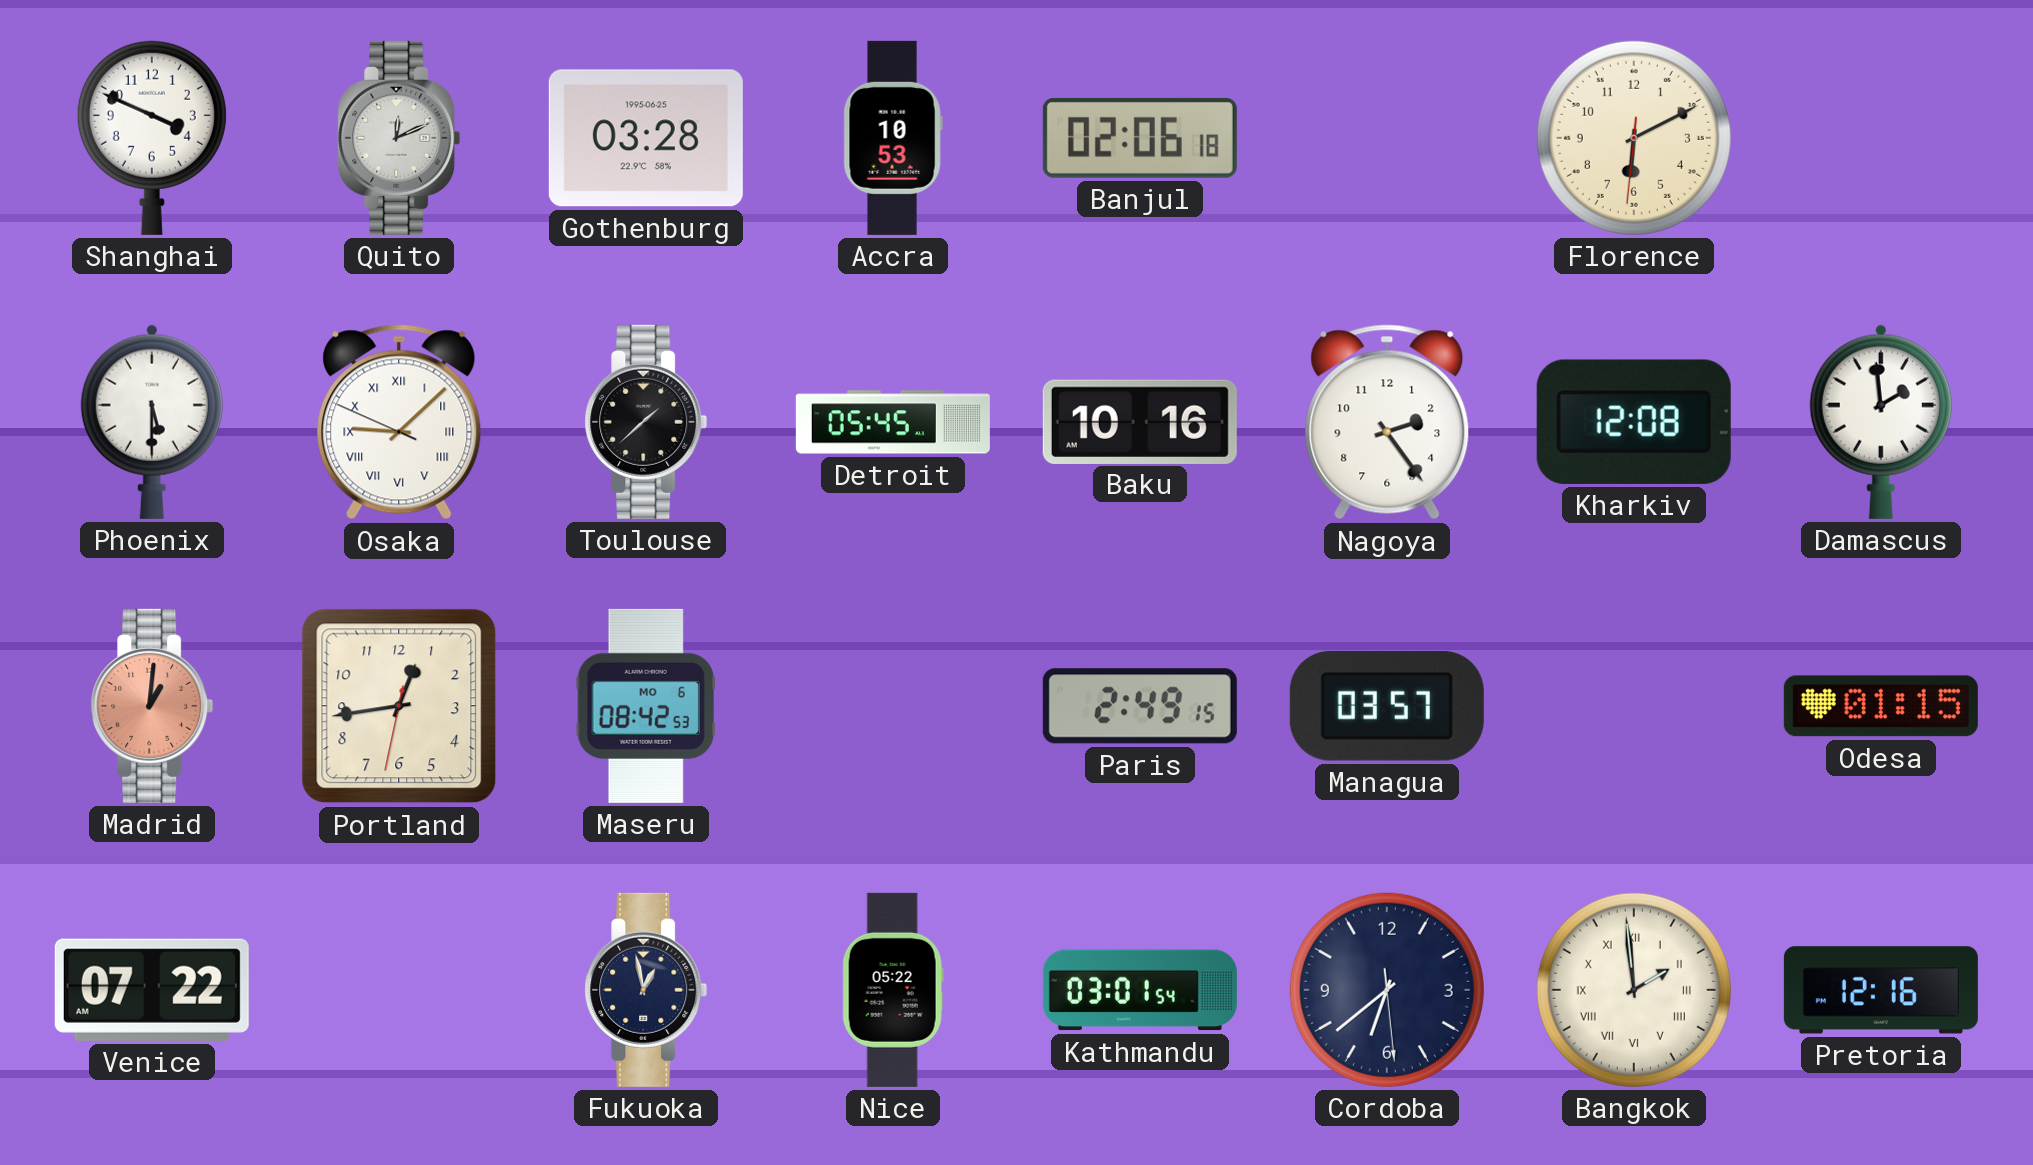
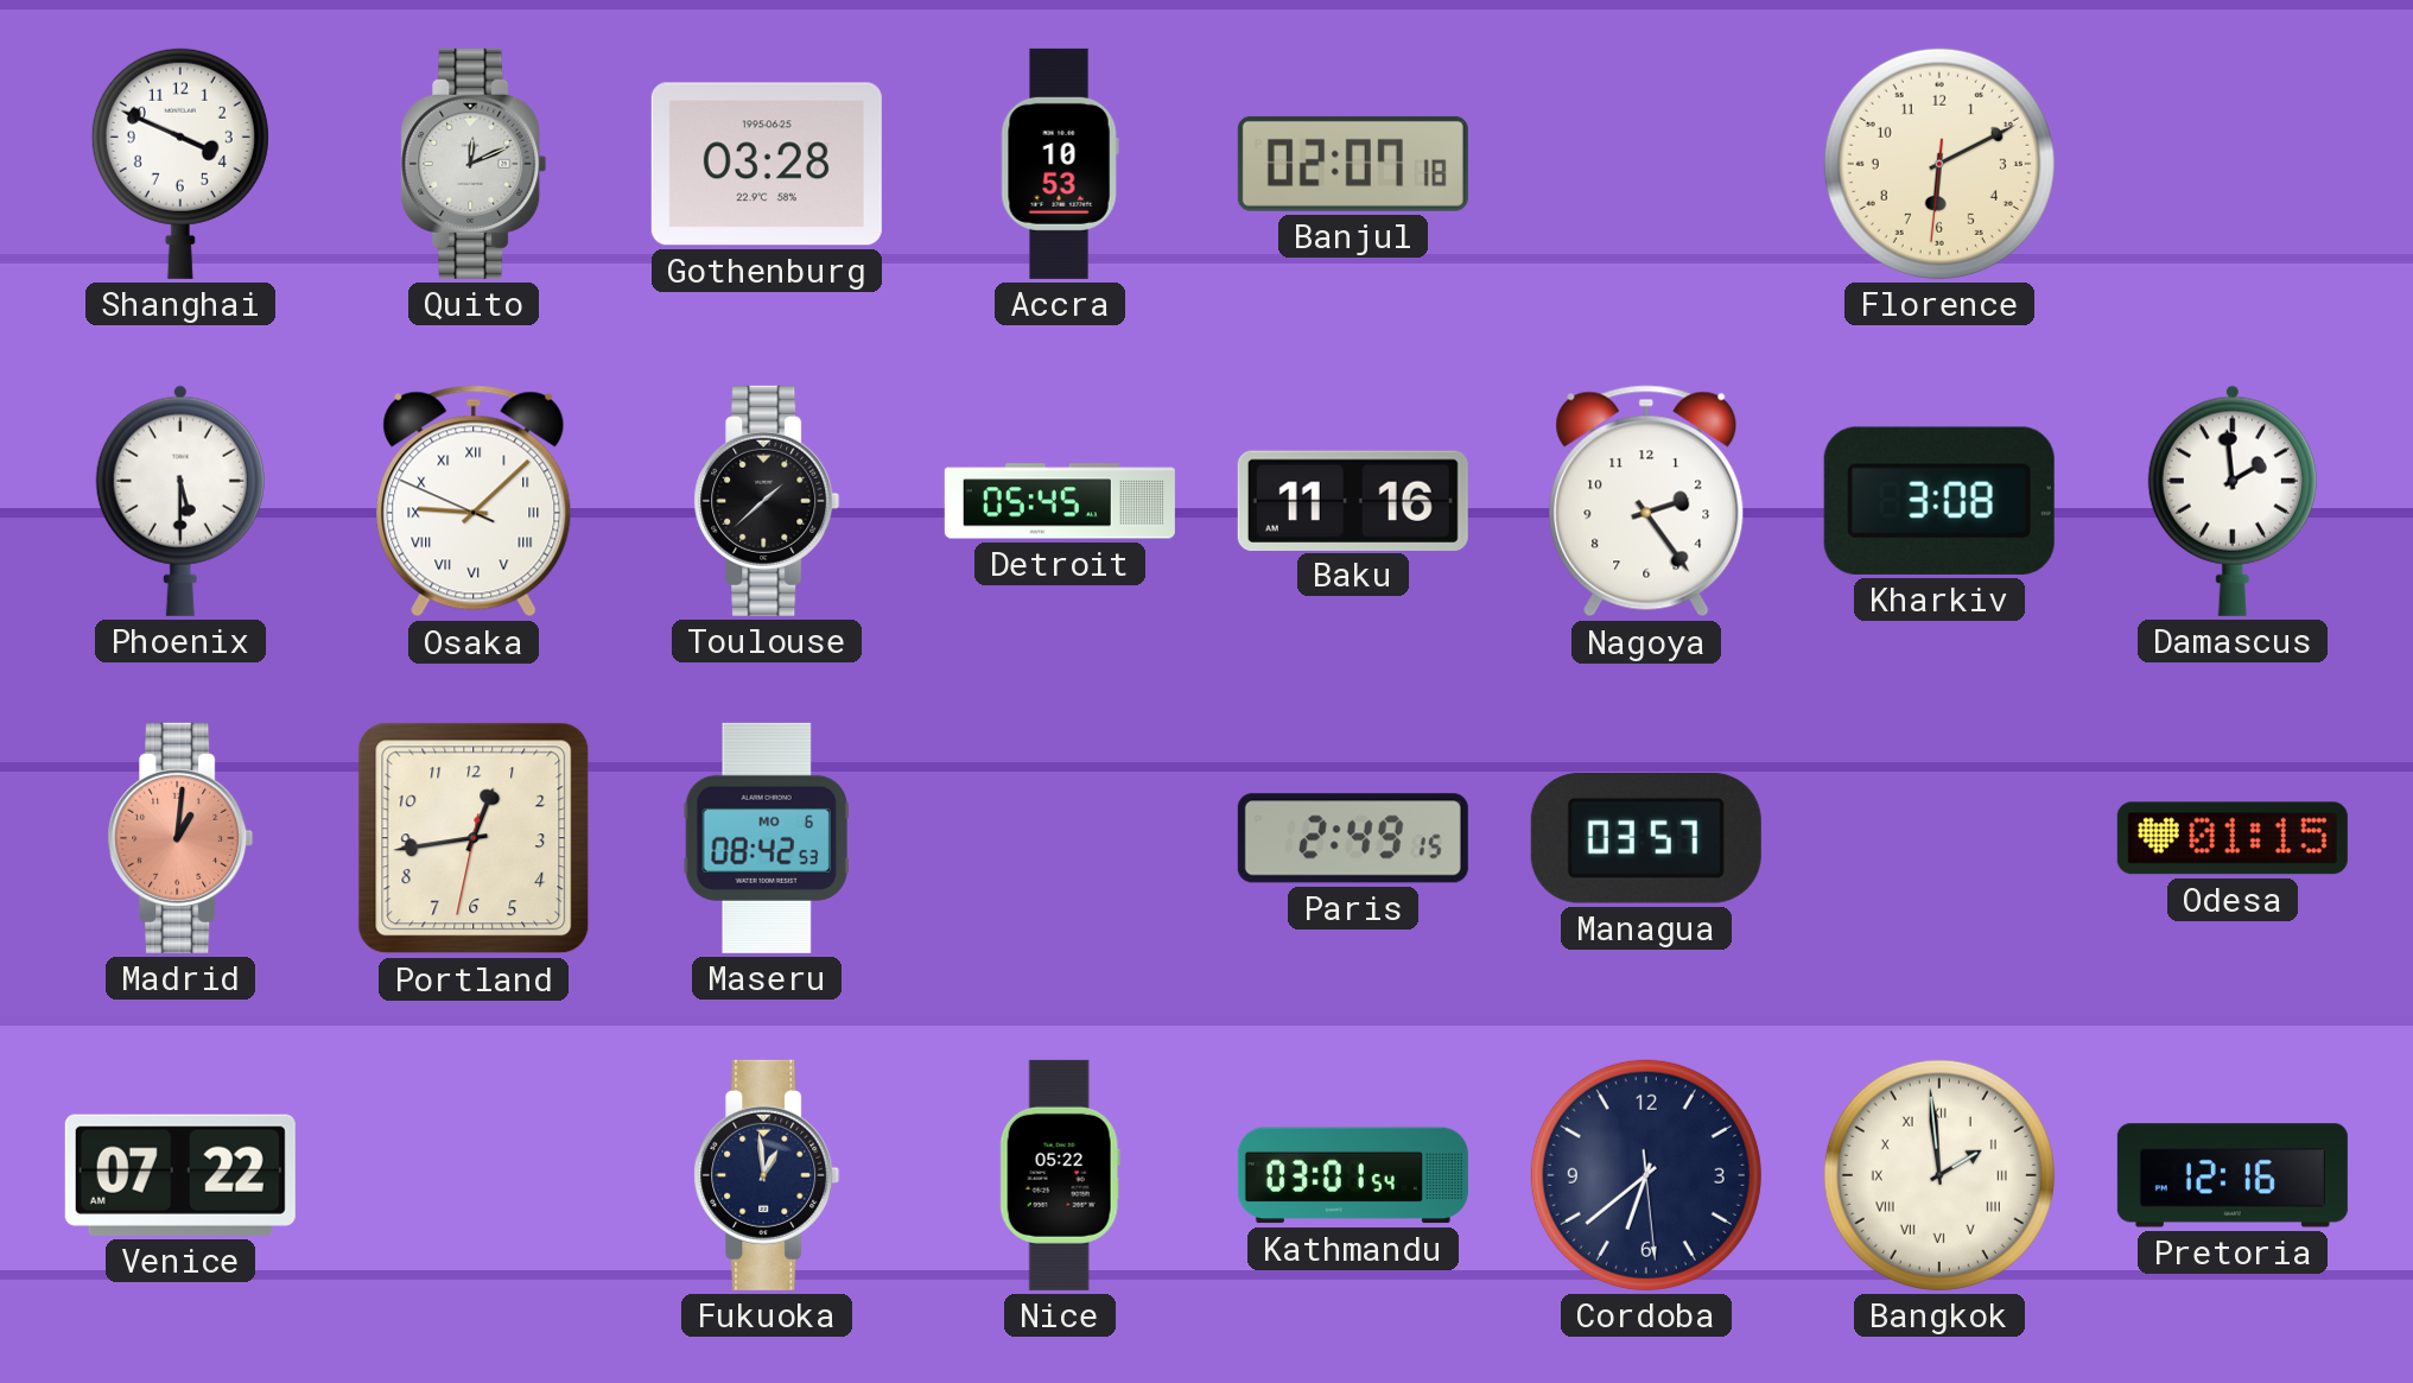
Banjul: 02:06 -> 02:07
Baku: 10:16 -> 11:16
Kharkiv: 12:08 -> 3:08
Fukuoka: 12:58 -> 12:59
